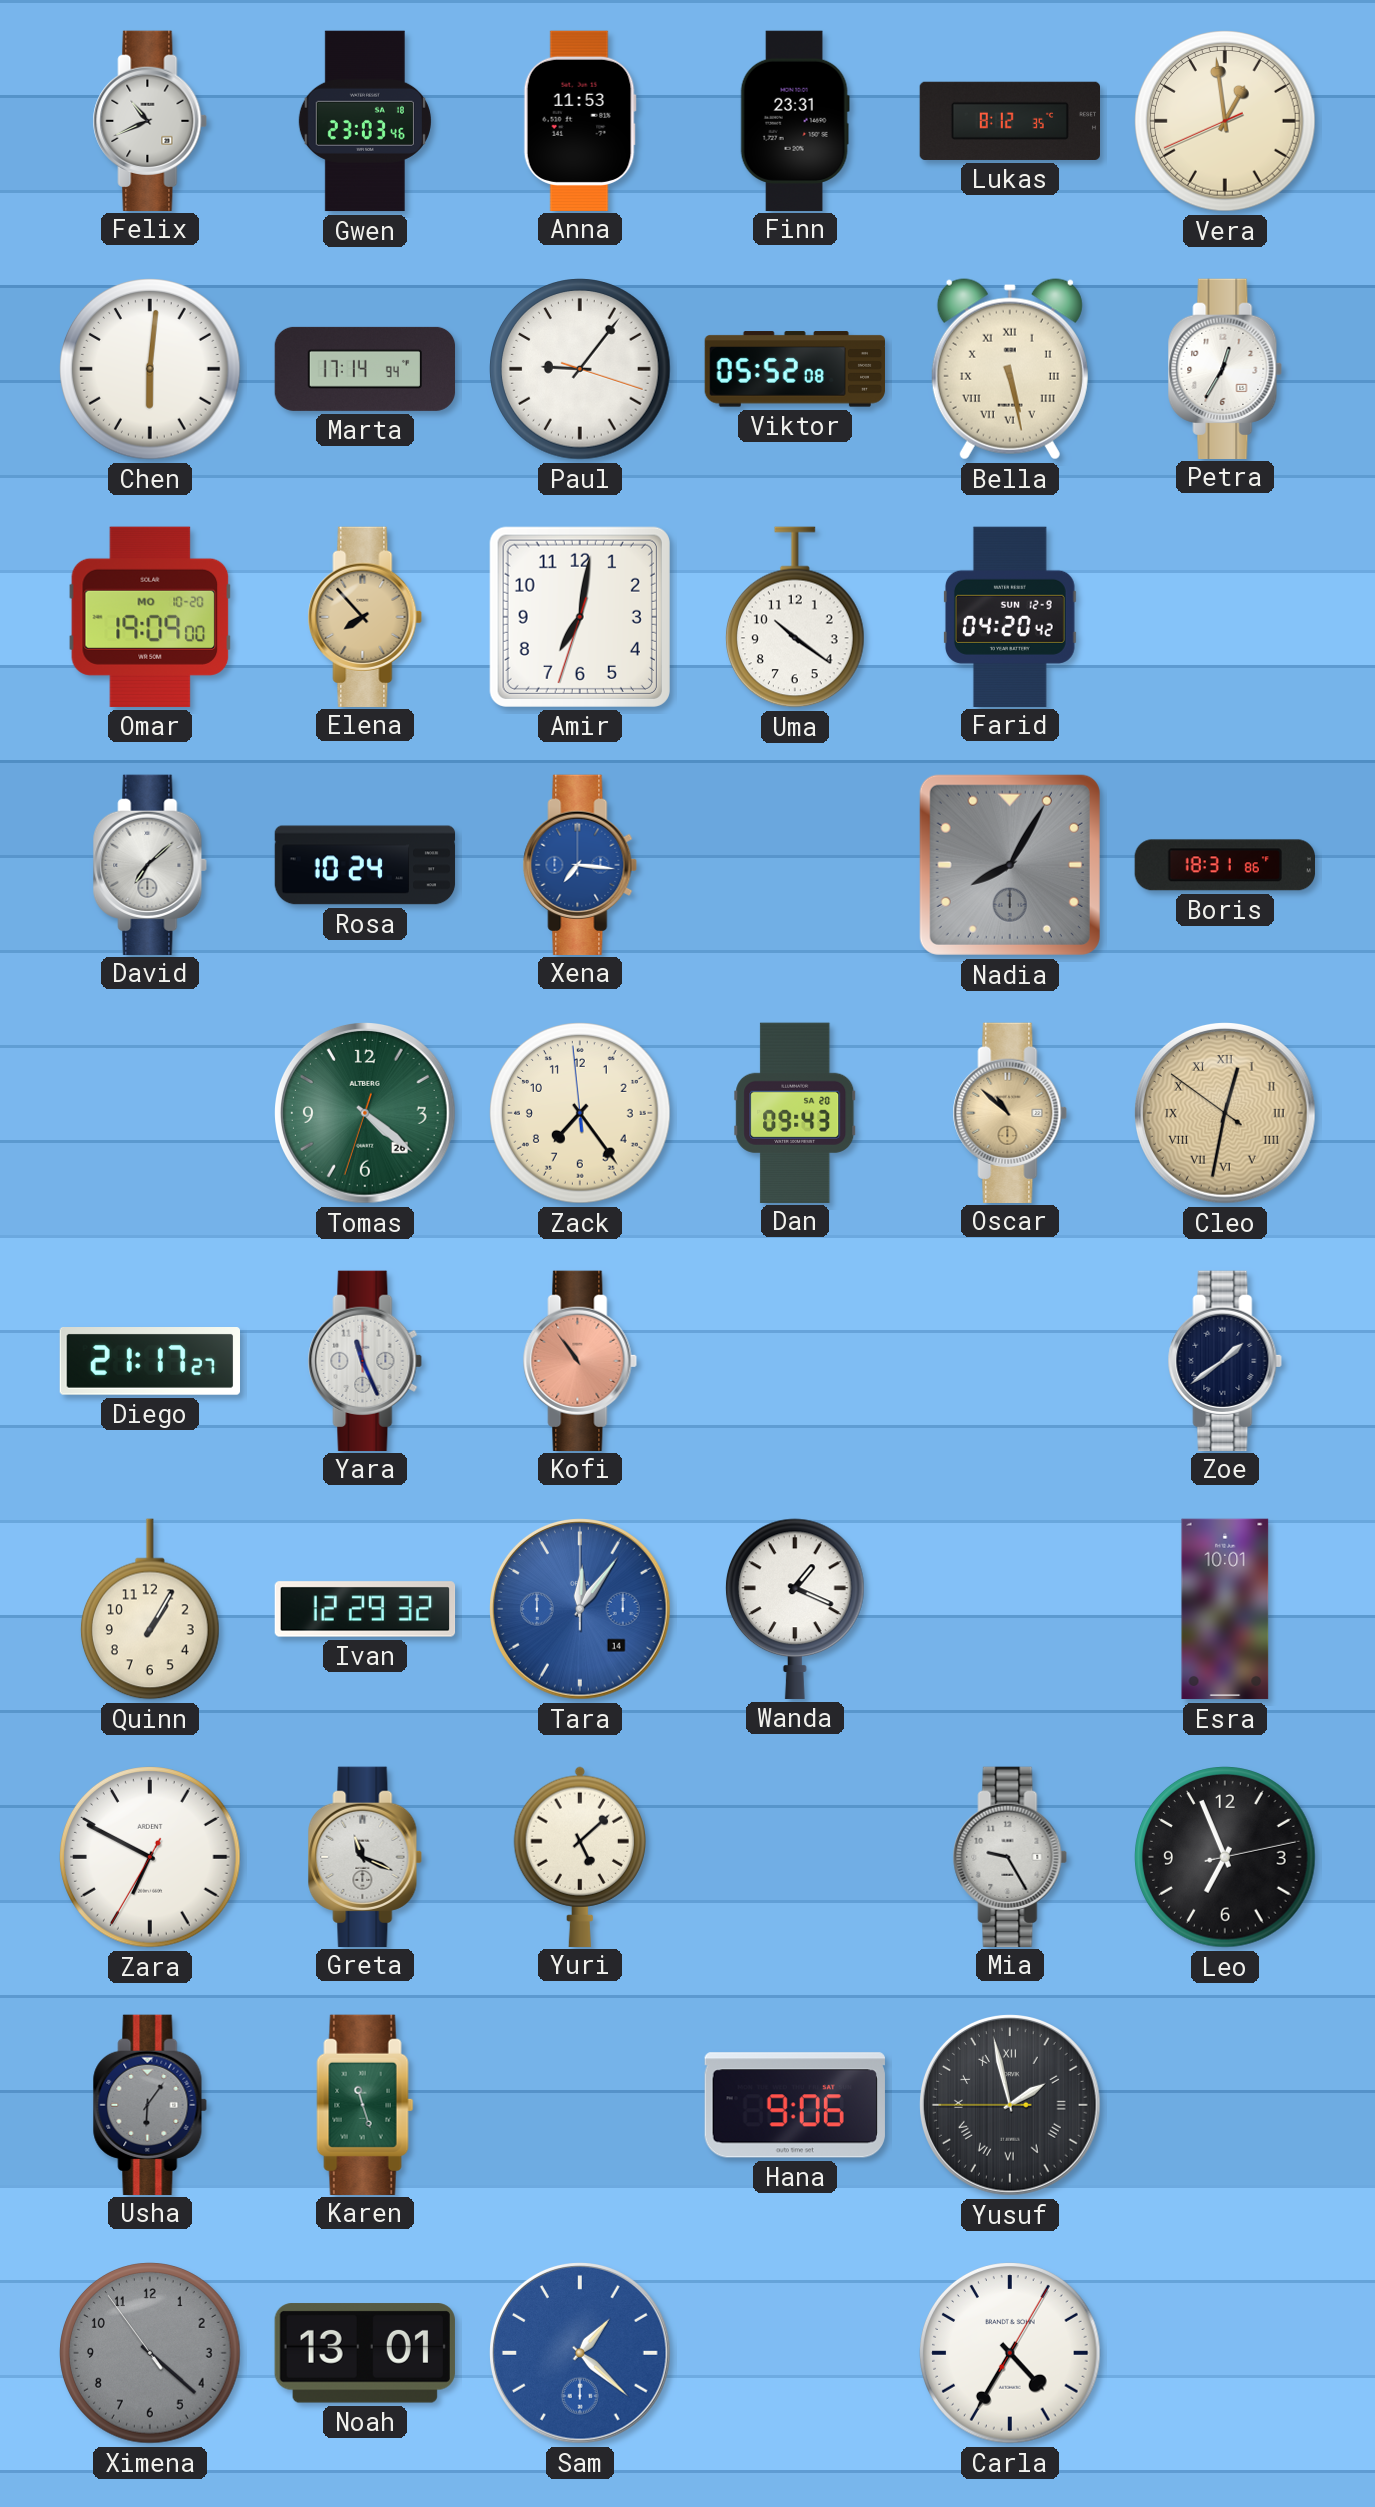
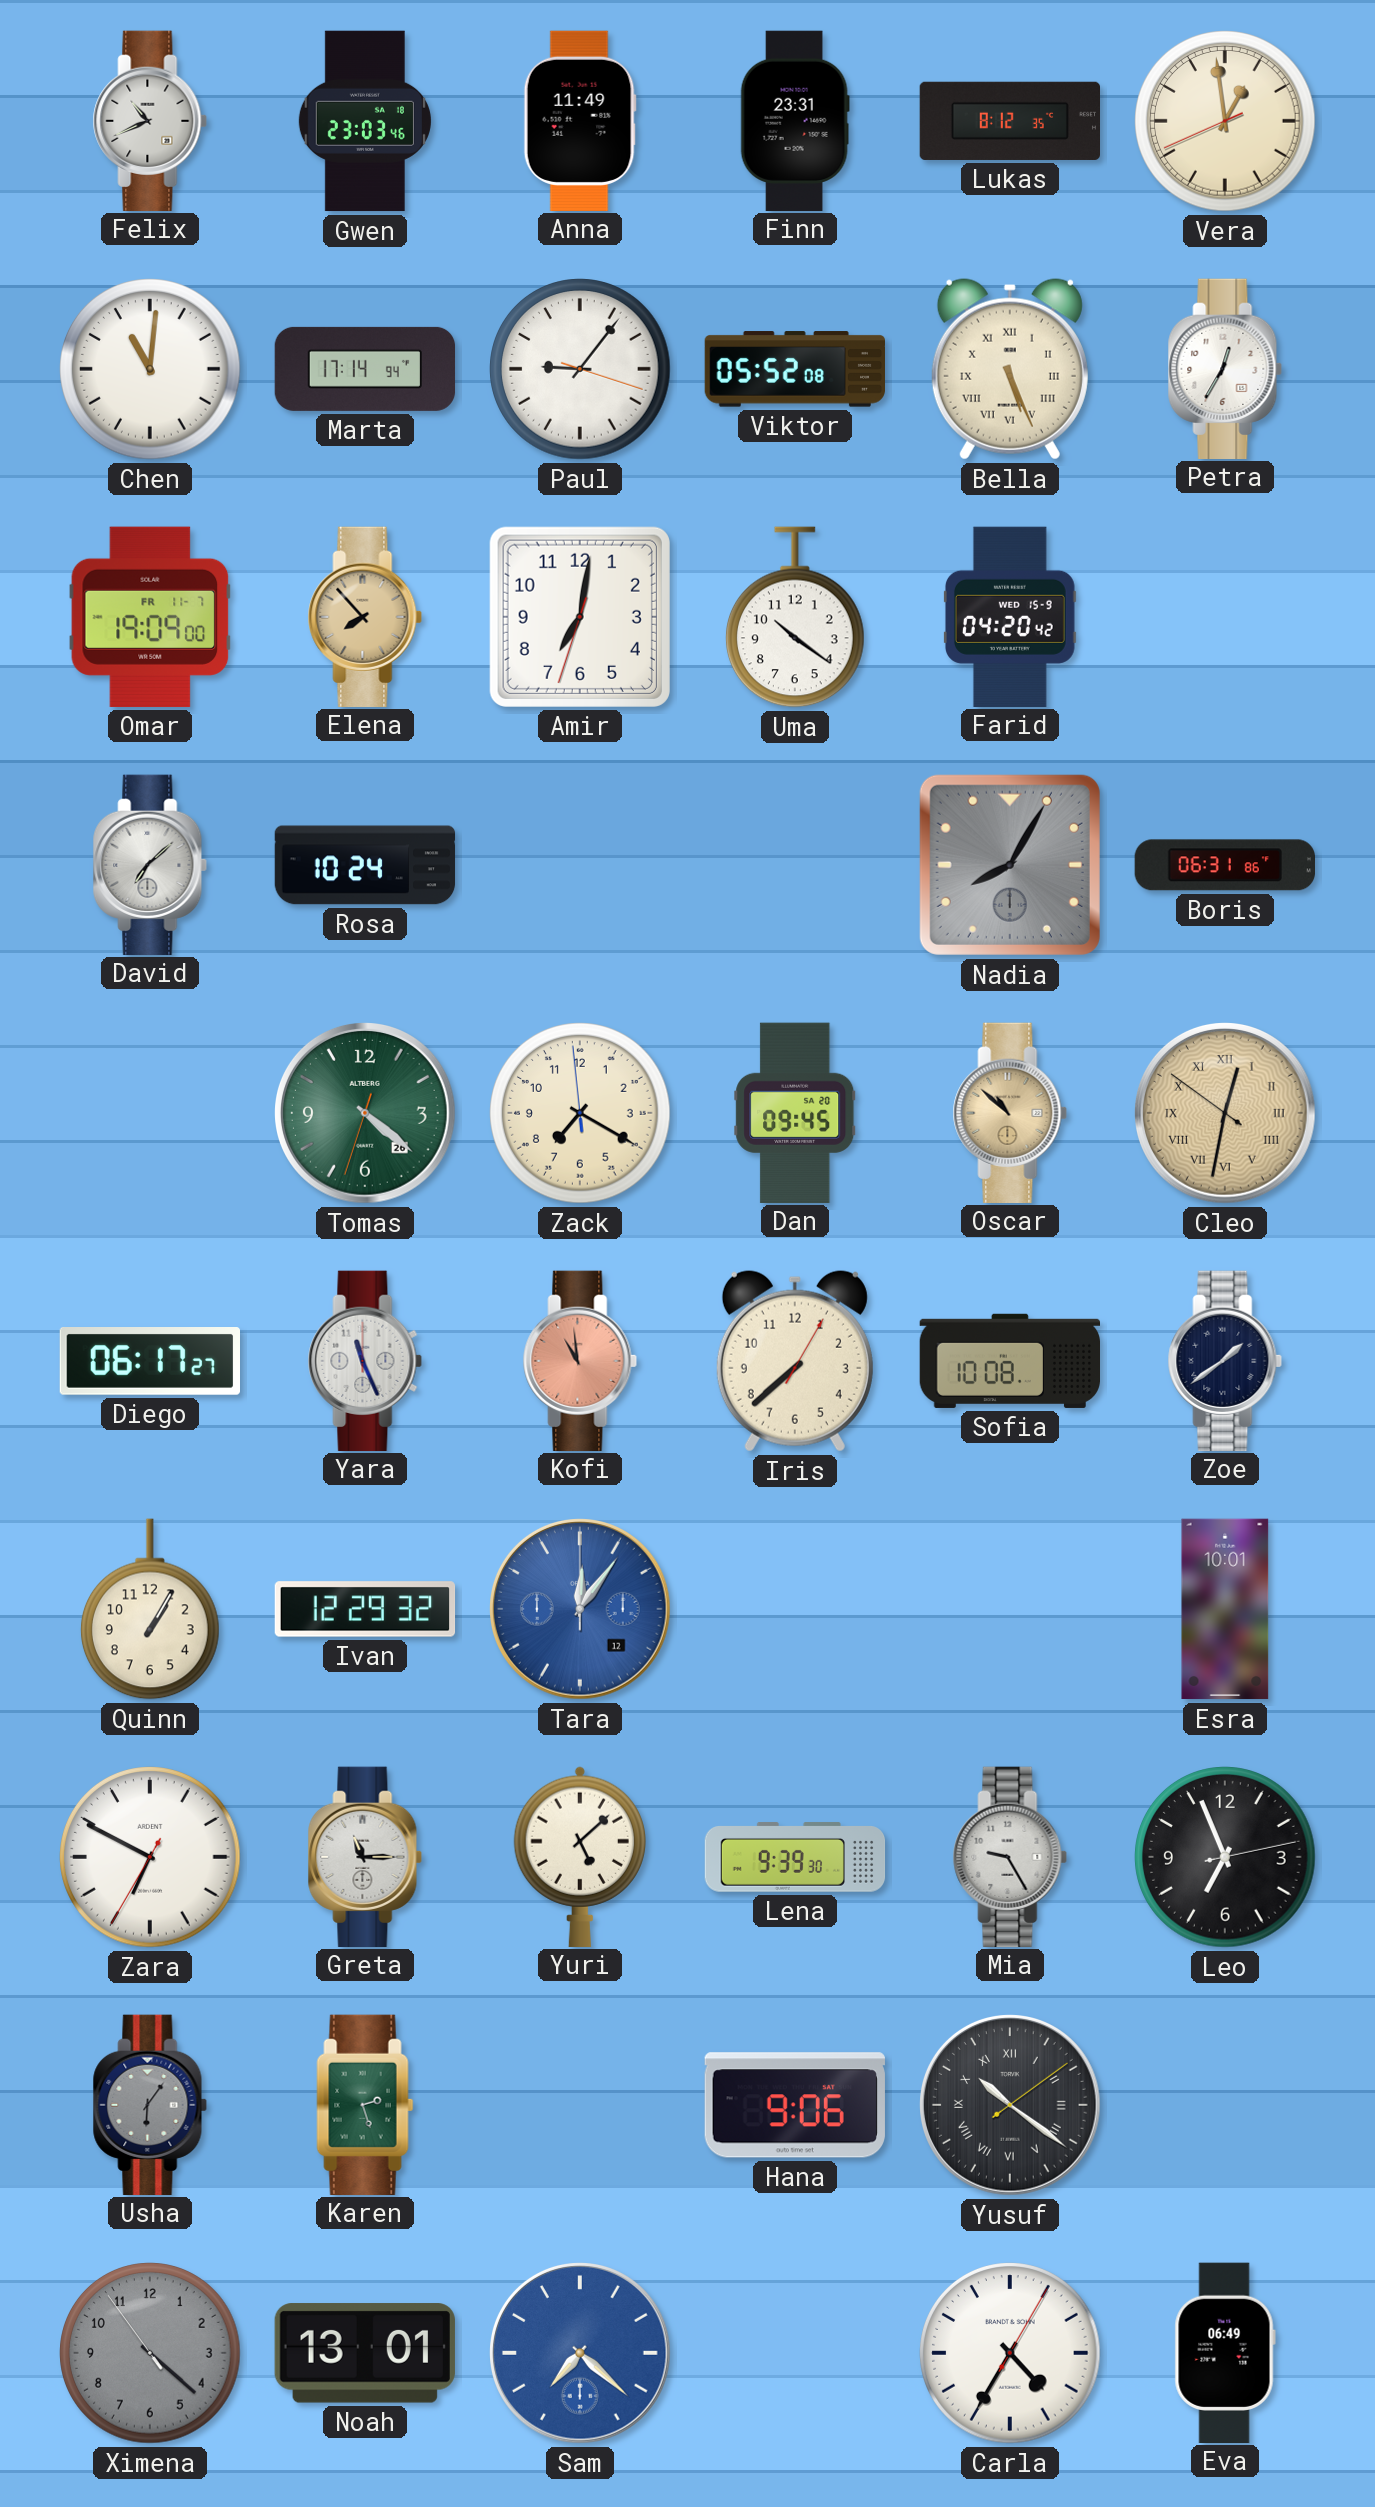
Anna: 11:53 -> 11:49
Chen: 6:01 -> 11:01
Bella: 5:28 -> 5:26
Omar date: MO 10-20 -> FR 11-7
Farid date: SUN 12-9 -> WED 15-9
Xena: 7:16 -> none
Boris: 18:31 -> 06:31
Zack: 7:23 -> 7:19
Dan: 09:43 -> 09:45
Diego: 21:17 -> 06:17
Kofi: 10:54 -> 10:59
Iris: none -> 7:38
Sofia: none -> 10:08
Tara date: 14 -> 12
Wanda: 1:19 -> none
Greta: 11:19 -> 11:15
Lena: none -> 9:39
Karen: 11:27 -> 2:27
Yusuf: 1:57 -> 10:21
Sam: 1:22 -> 7:22
Eva: none -> 06:49
